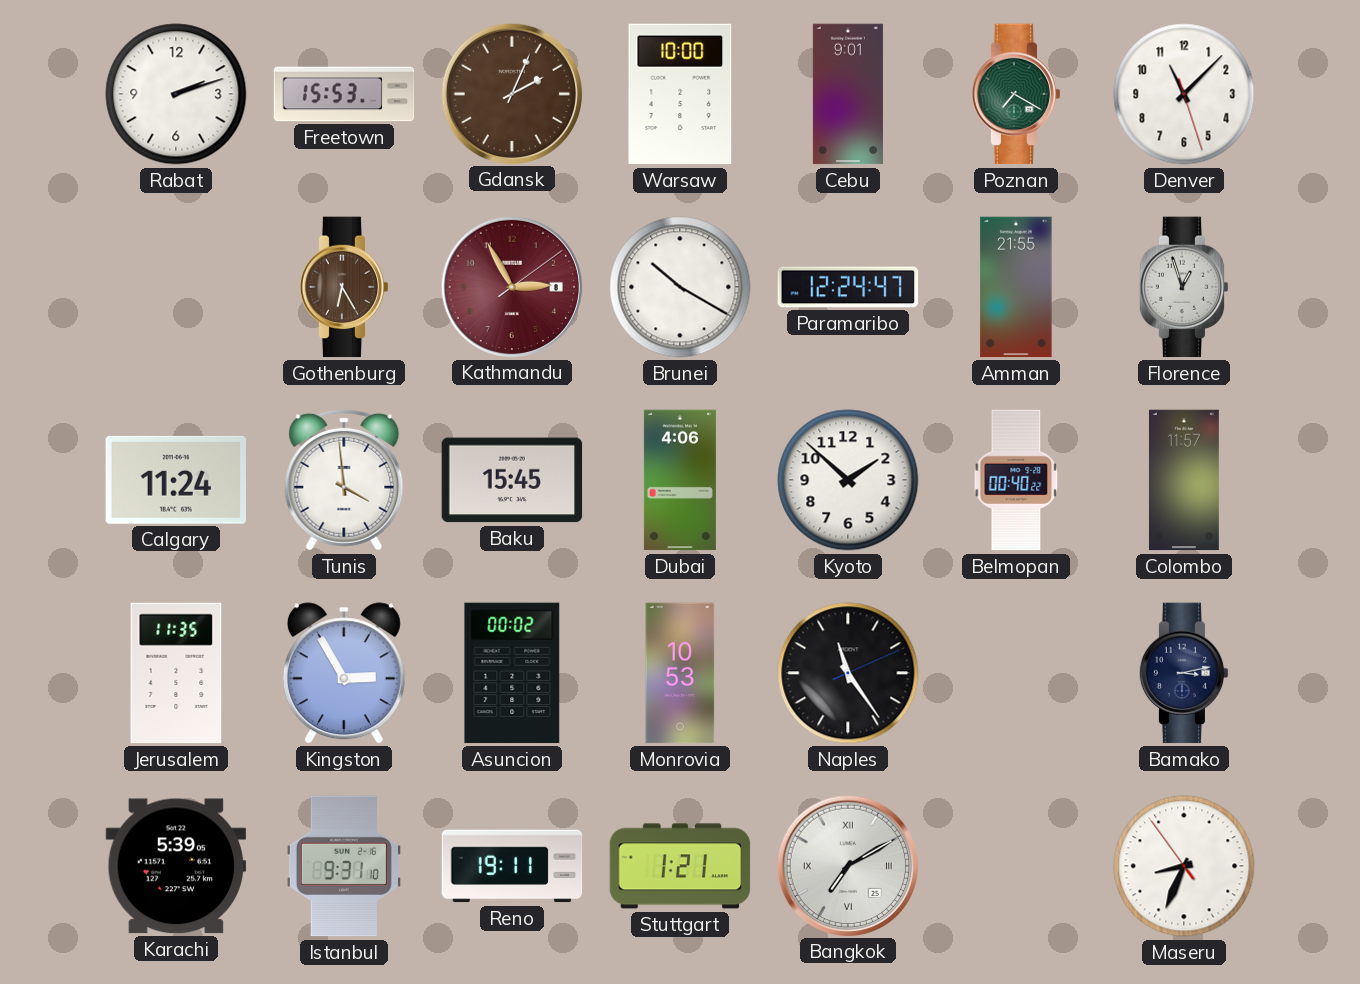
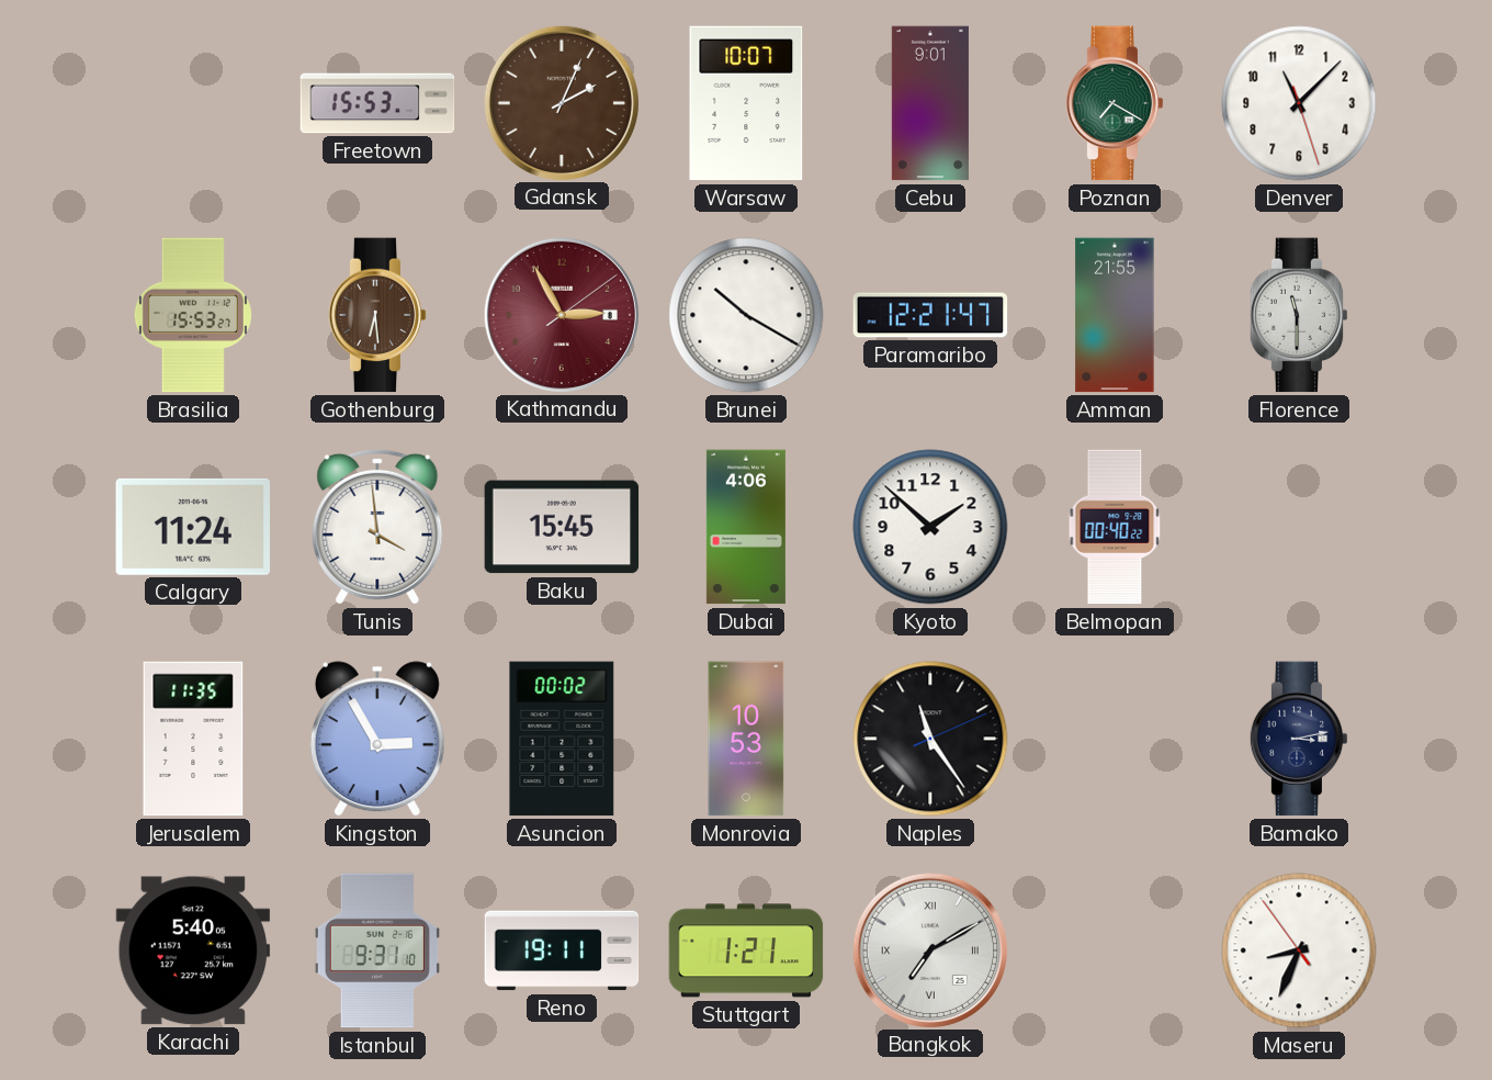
Rabat: 2:12 -> none
Warsaw: 10:00 -> 10:07
Brasilia: none -> 15:53
Gothenburg: 6:25 -> 6:29
Paramaribo: 12:24 -> 12:21
Florence: 12:57 -> 11:30
Colombo: 11:57 -> none
Karachi: 5:39 -> 5:40
